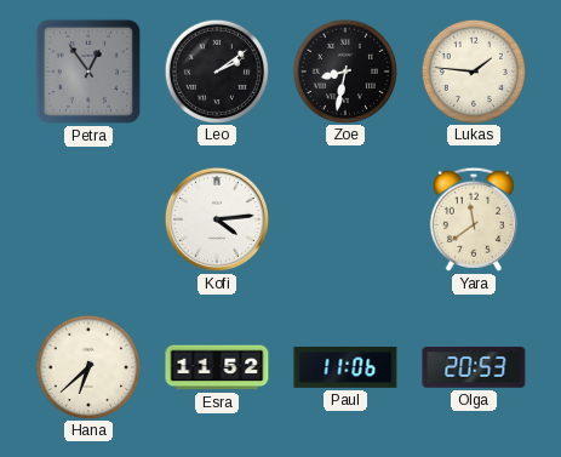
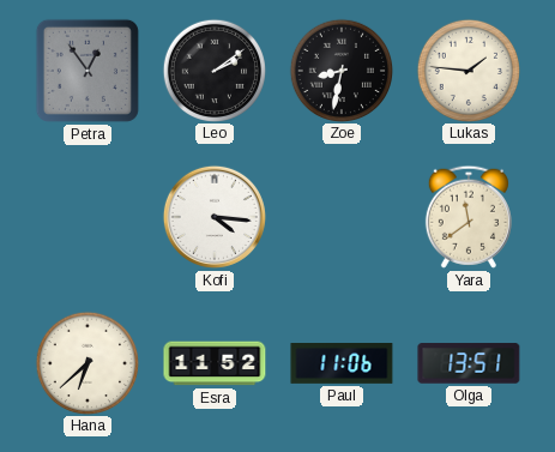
Kofi: 4:14 -> 4:16
Olga: 20:53 -> 13:51
